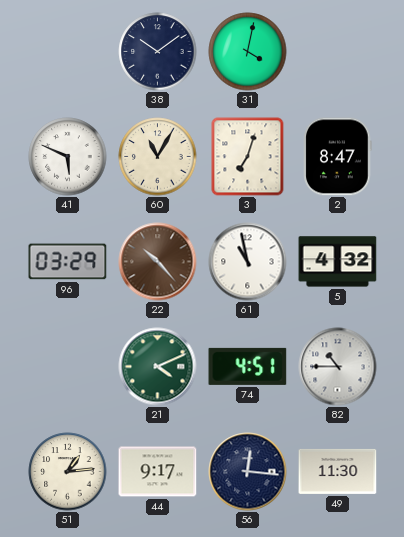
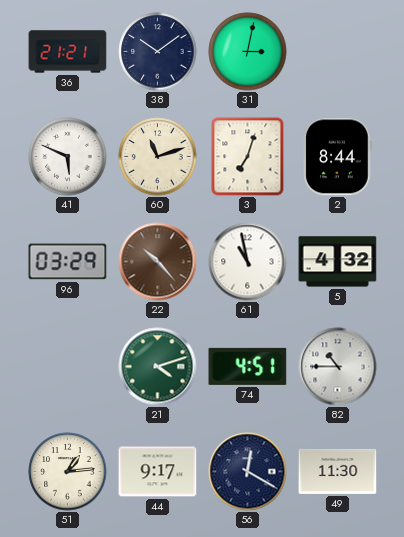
36: none -> 21:21
31: 4:02 -> 3:02
60: 11:05 -> 11:12
2: 8:47 -> 8:44
21: 4:11 -> 4:12
56: 12:16 -> 12:20
